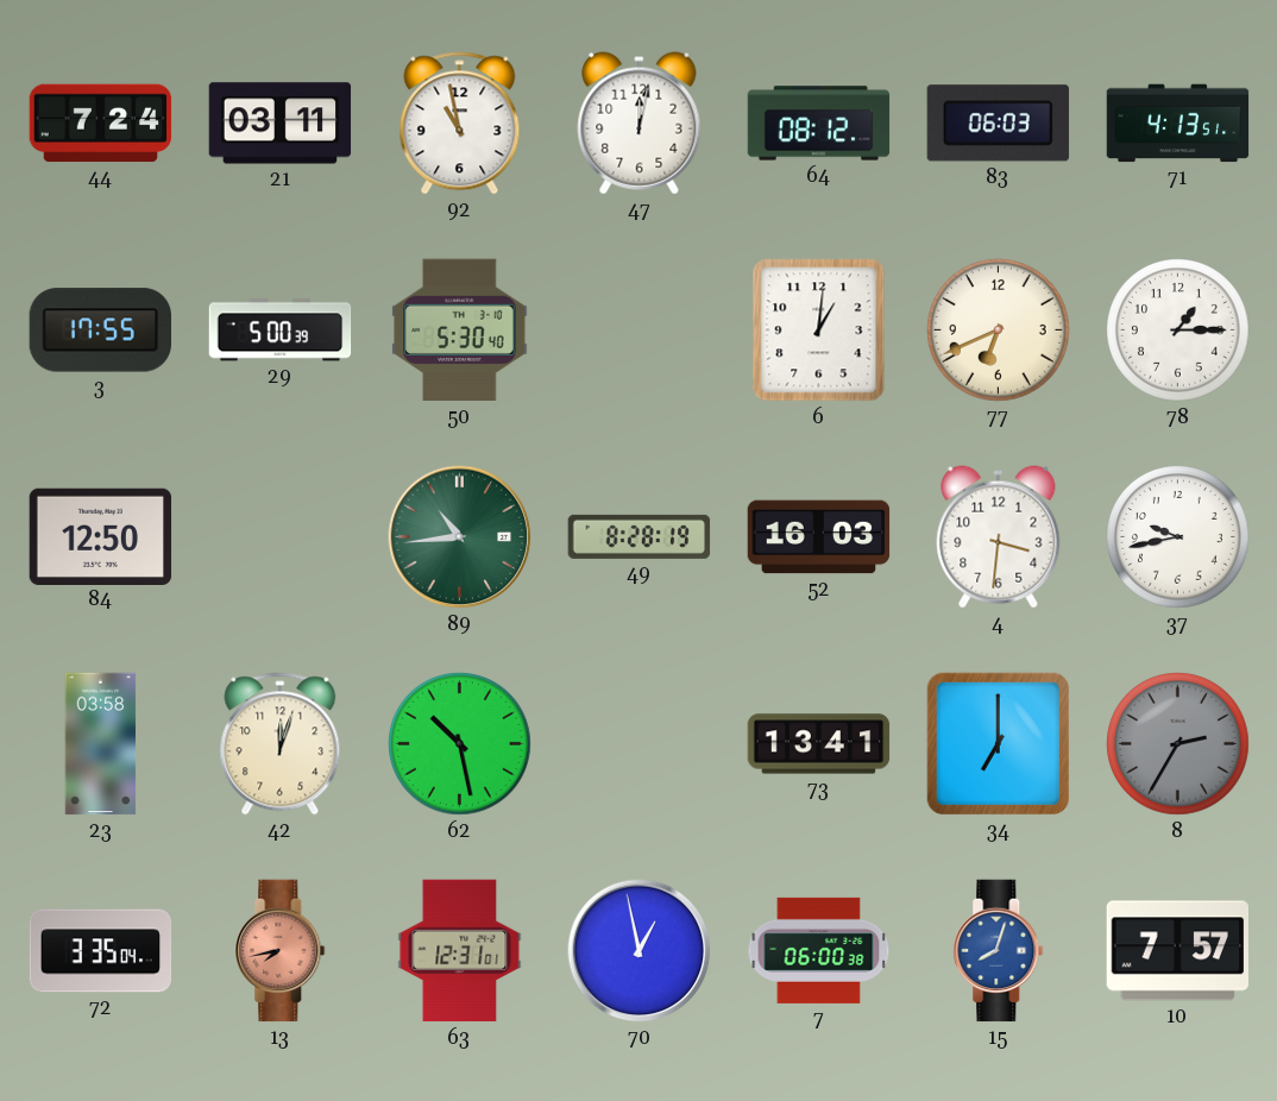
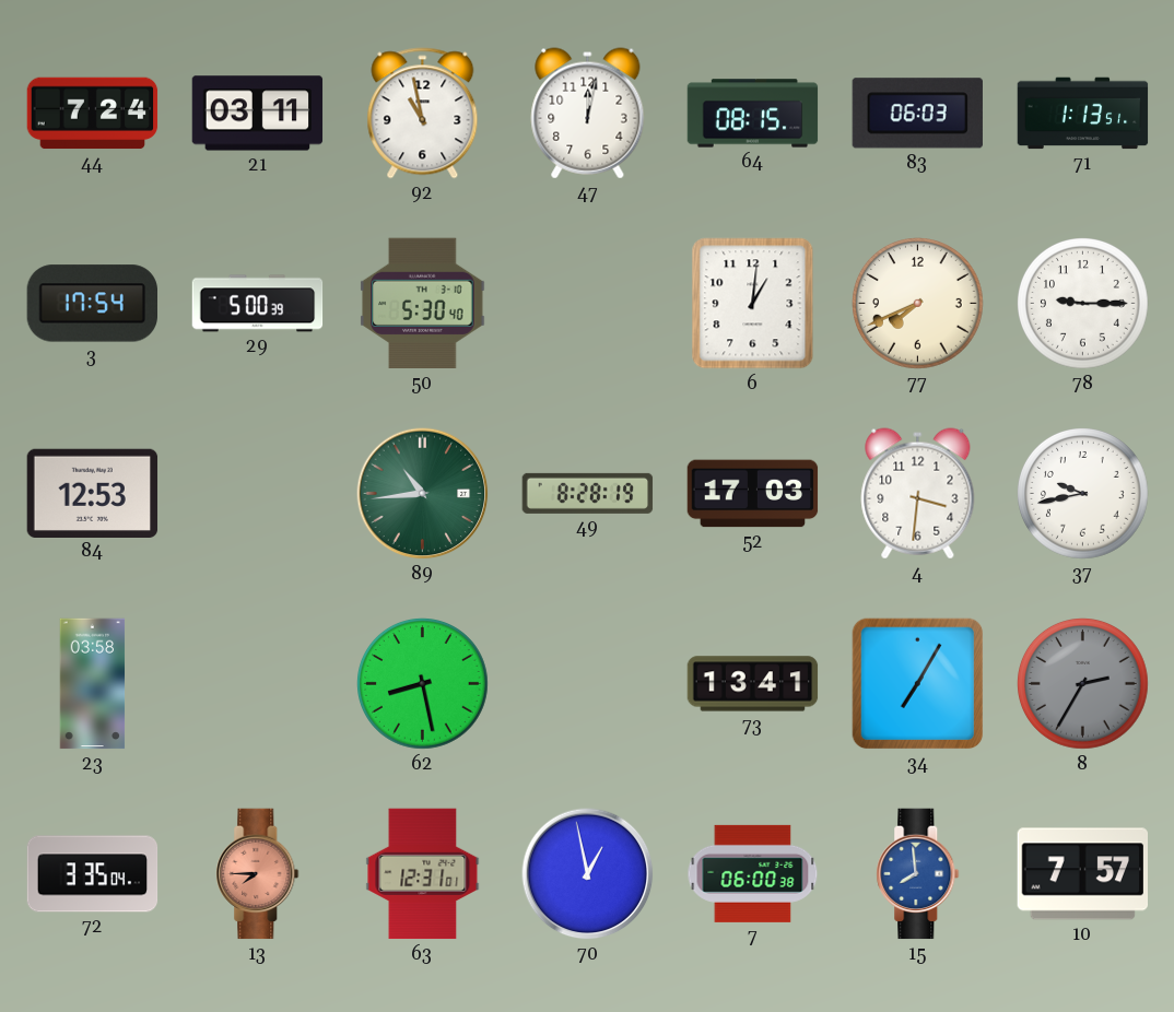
64: 08:12 -> 08:15
71: 4:13 -> 1:13
3: 17:55 -> 17:54
77: 6:41 -> 7:41
78: 1:15 -> 9:15
84: 12:50 -> 12:53
52: 16:03 -> 17:03
42: 12:03 -> none
62: 10:28 -> 8:28
34: 7:00 -> 7:05
13: 7:43 -> 7:45
15: 8:03 -> 7:59
